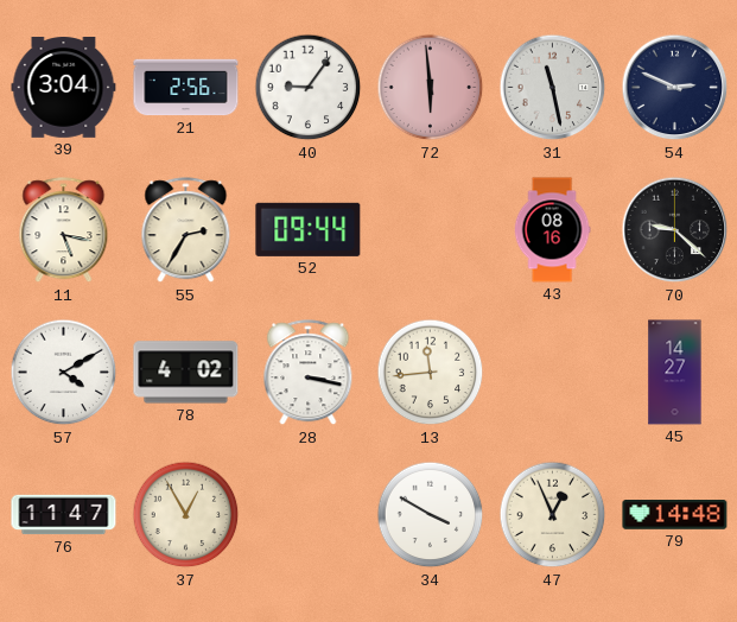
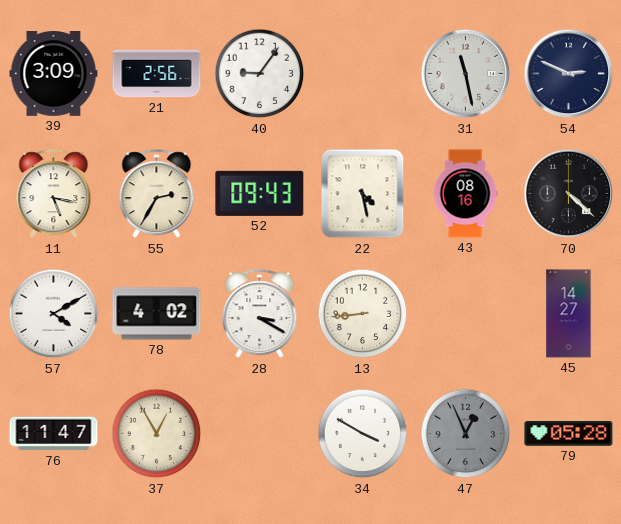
39: 3:04 -> 3:09
72: 5:59 -> none
52: 09:44 -> 09:43
22: none -> 4:28
70: 9:22 -> 4:22
28: 3:17 -> 3:20
13: 11:44 -> 8:44
47 dial: cream -> grey
79: 14:48 -> 05:28
